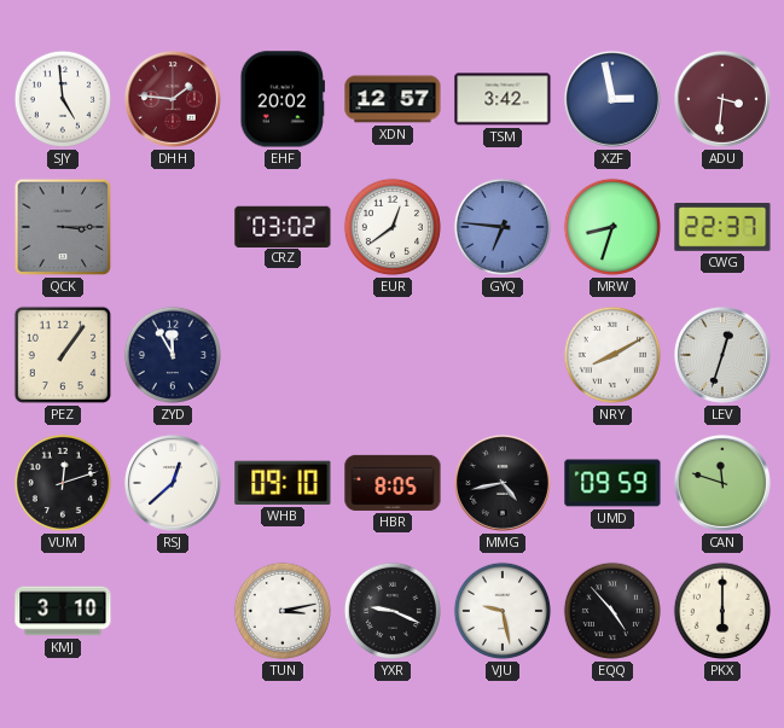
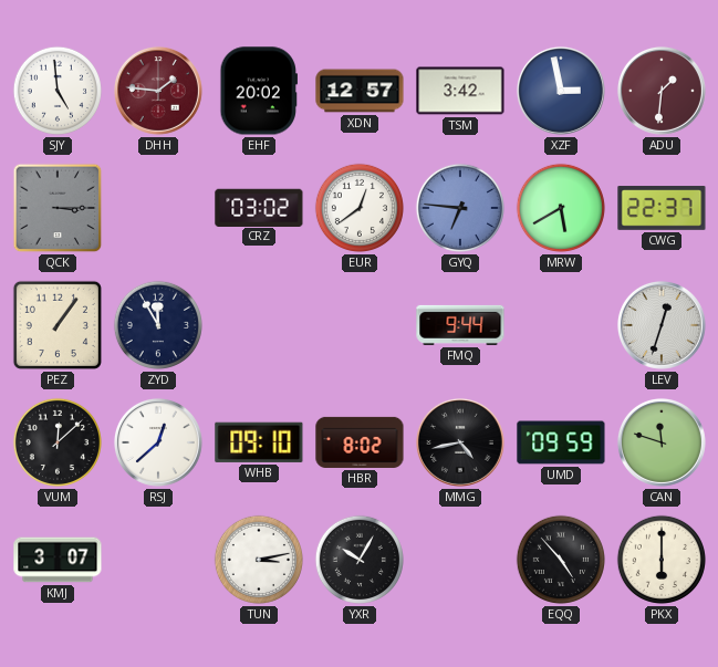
ADU: 3:31 -> 1:31
MRW: 8:33 -> 5:40
FMQ: none -> 9:44
NRY: 8:10 -> none
VUM: 12:12 -> 12:08
HBR: 8:05 -> 8:02
KMJ: 3:10 -> 3:07
YXR: 9:19 -> 10:05
VJU: 9:28 -> none
